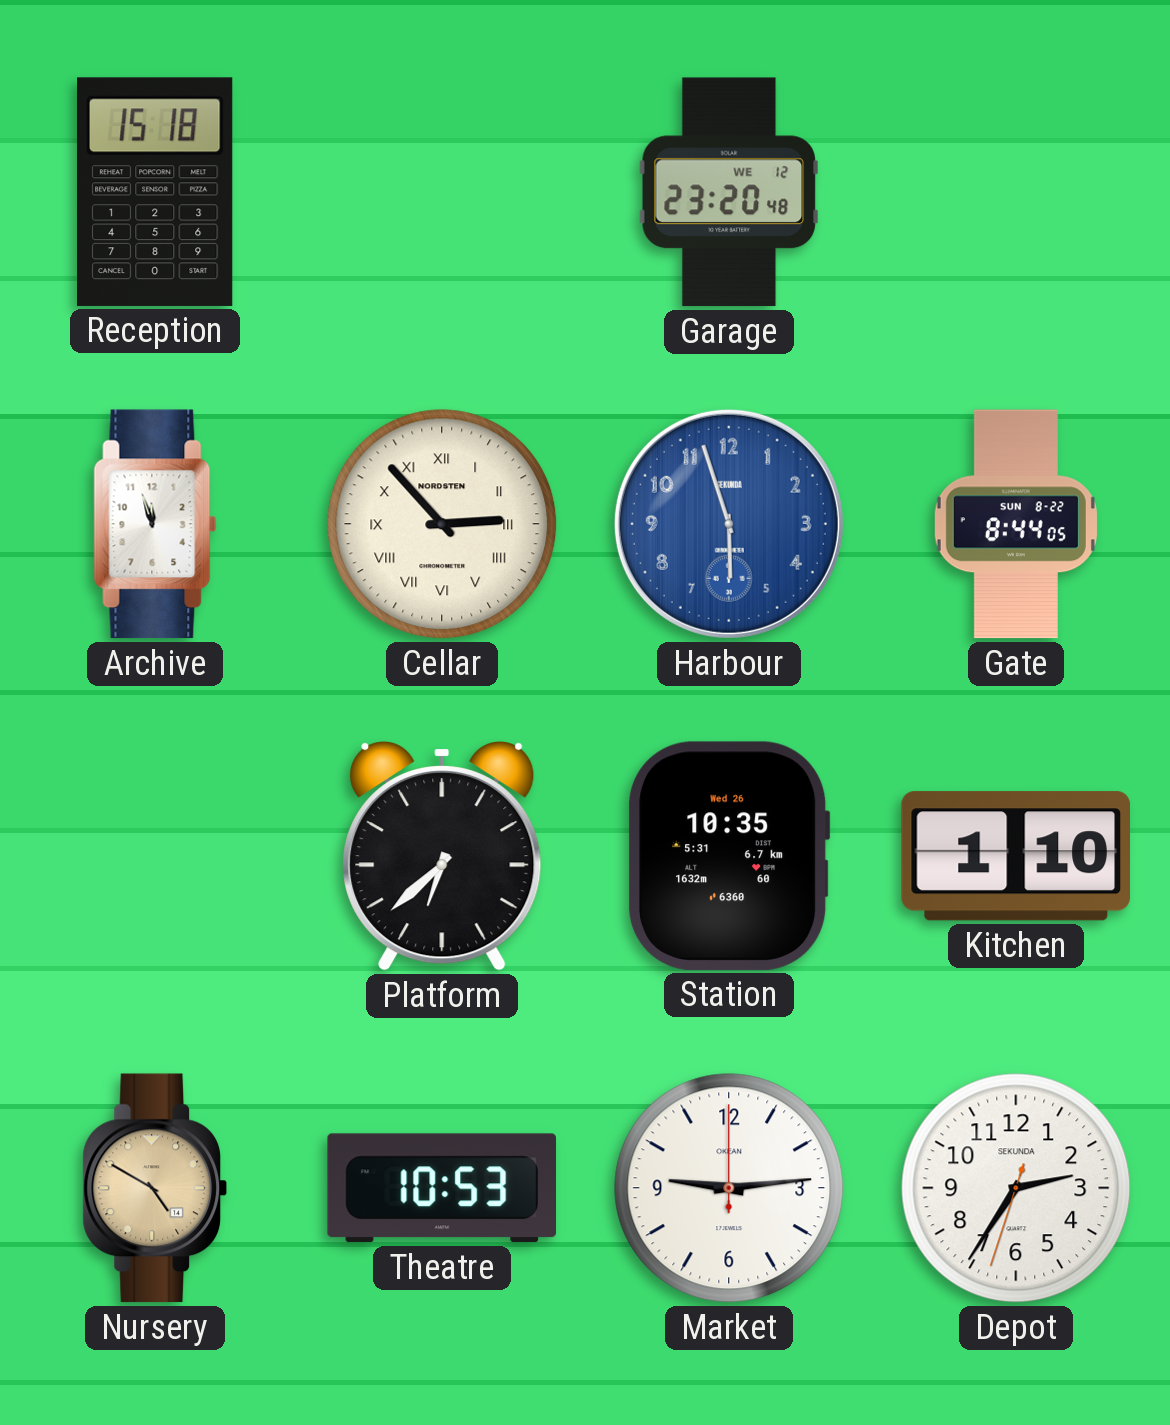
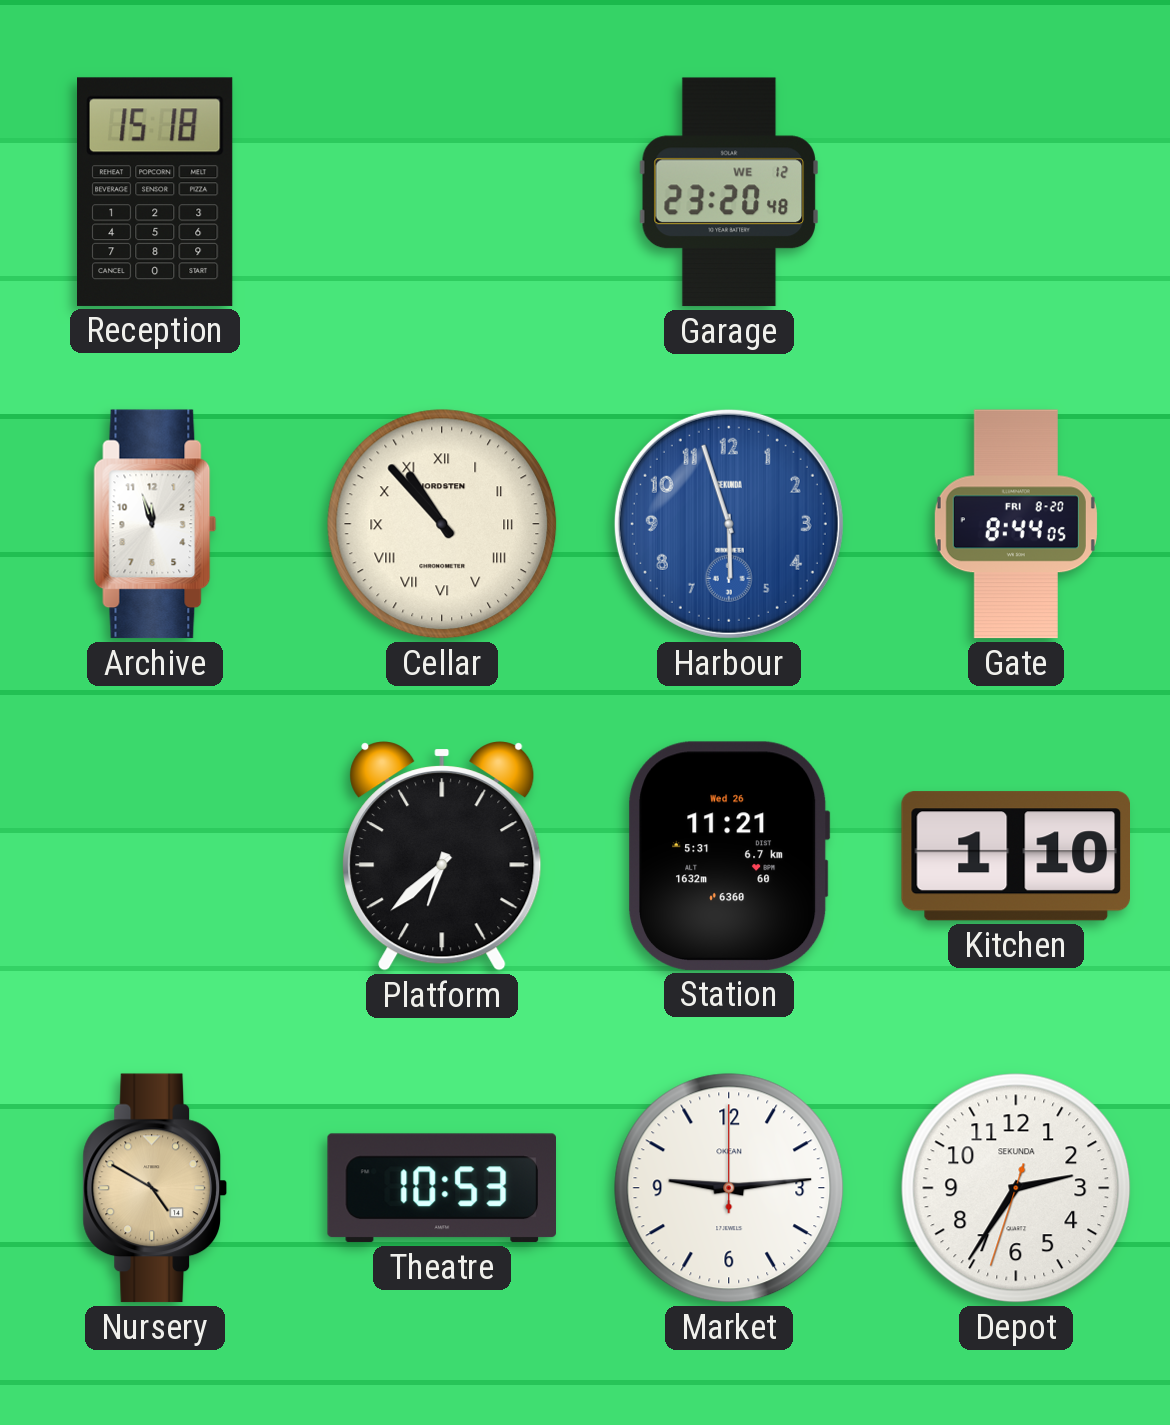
Cellar: 2:53 -> 10:53
Gate date: SUN 8-22 -> FRI 8-20
Station: 10:35 -> 11:21
